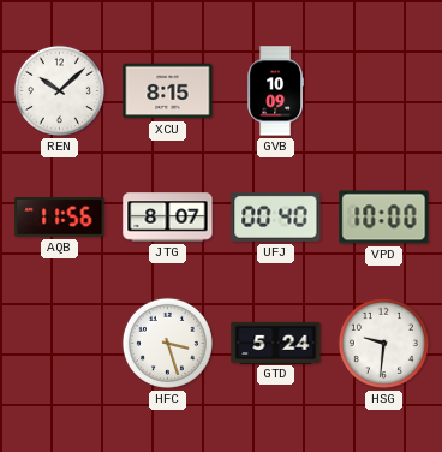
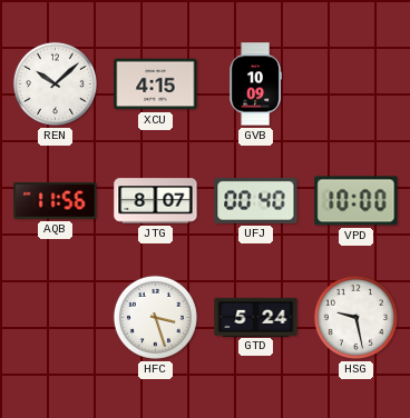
XCU: 8:15 -> 4:15
HSG: 9:31 -> 9:28
